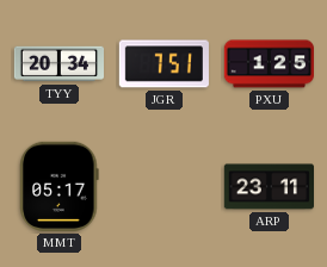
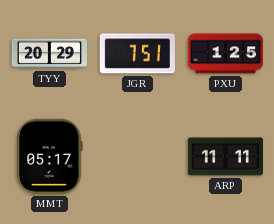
TYY: 20:34 -> 20:29
ARP: 23:11 -> 11:11
